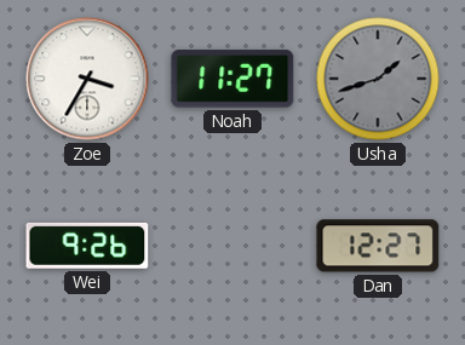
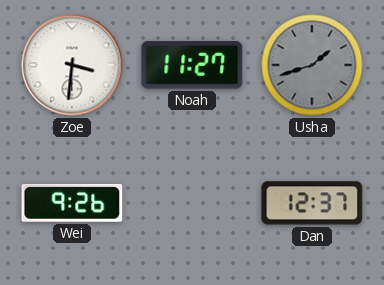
Zoe: 3:35 -> 3:31
Dan: 12:27 -> 12:37
